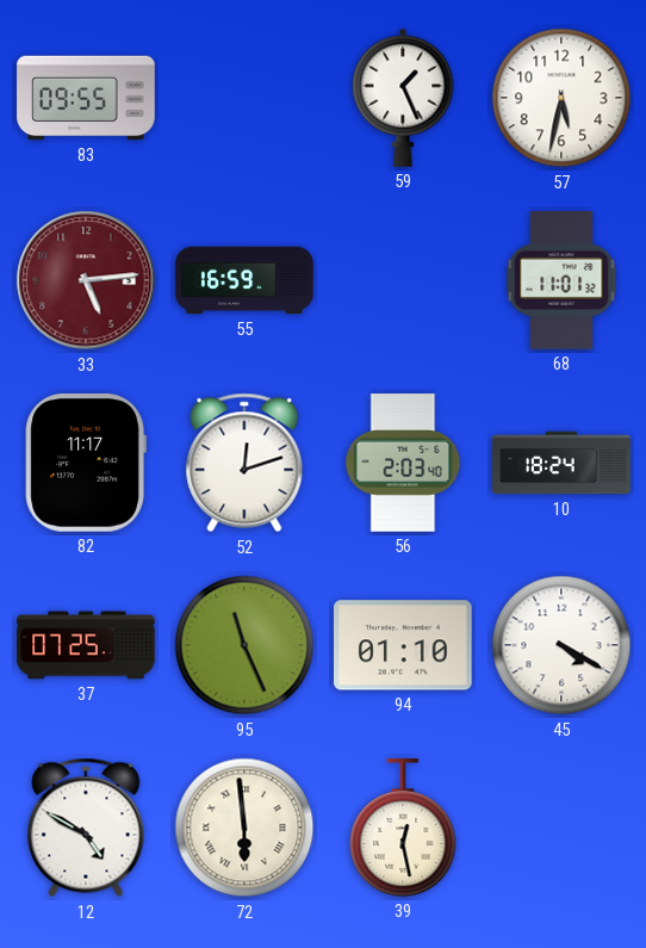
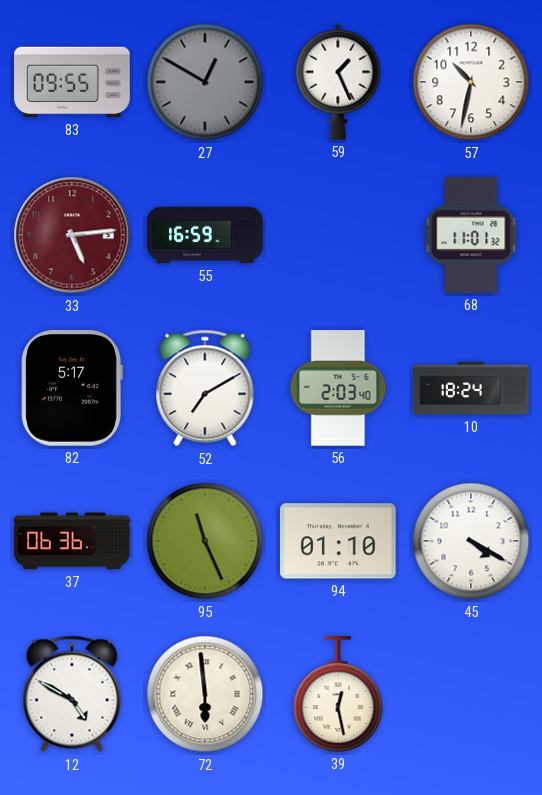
27: none -> 12:50
57: 5:32 -> 10:32
82: 11:17 -> 5:17
52: 12:12 -> 7:10
37: 07:25 -> 06:36
